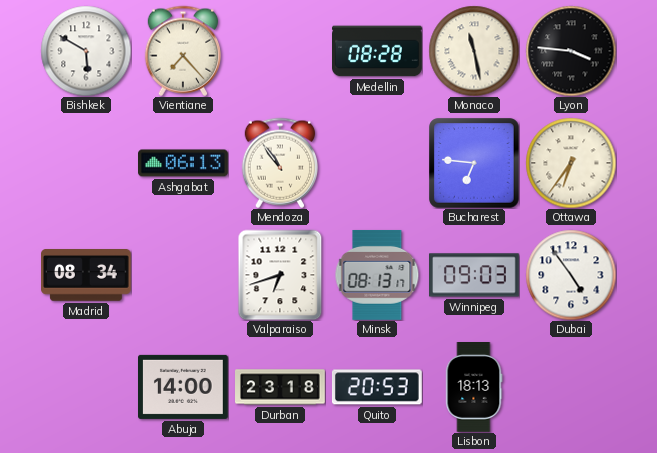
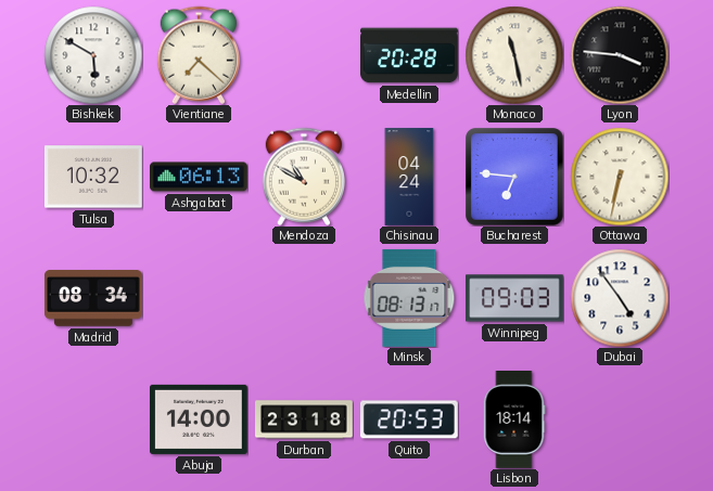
Vientiane: 7:23 -> 7:22
Medellin: 08:28 -> 20:28
Tulsa: none -> 10:32
Mendoza: 10:54 -> 10:50
Chisinau: none -> 04:24
Ottawa: 6:36 -> 6:32
Valparaiso: 6:42 -> none
Lisbon: 18:13 -> 18:14
